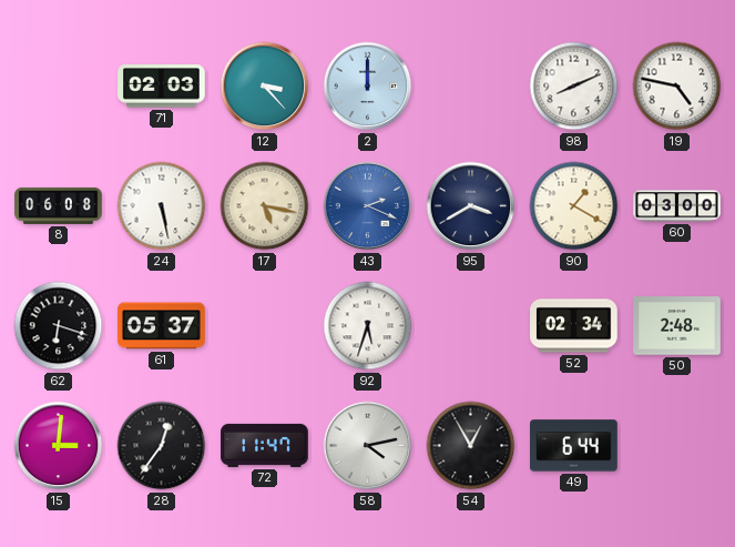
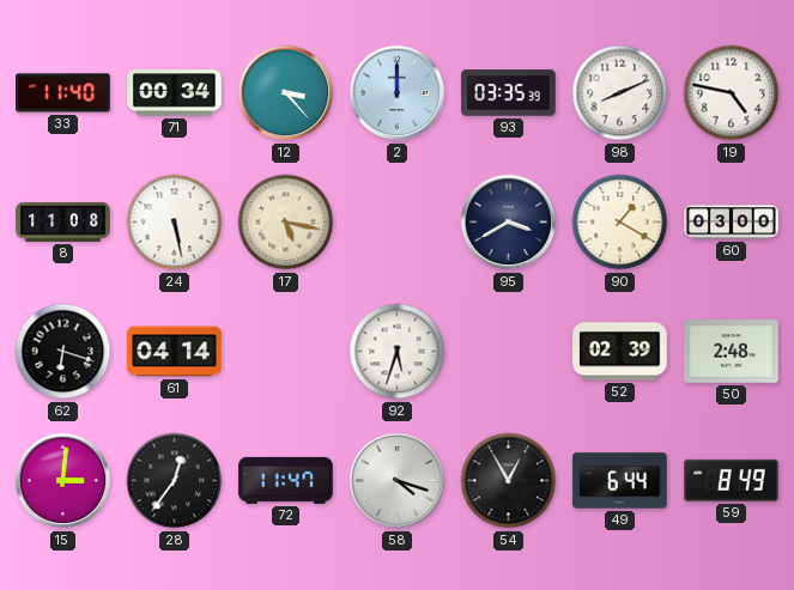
33: none -> 11:40
71: 02:03 -> 00:34
93: none -> 03:35
8: 06:08 -> 11:08
43: 2:19 -> none
61: 05:37 -> 04:14
52: 02:34 -> 02:39
58: 4:13 -> 4:18
59: none -> 8:49
